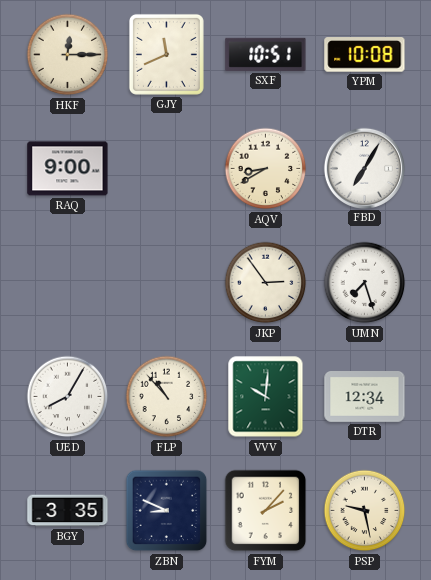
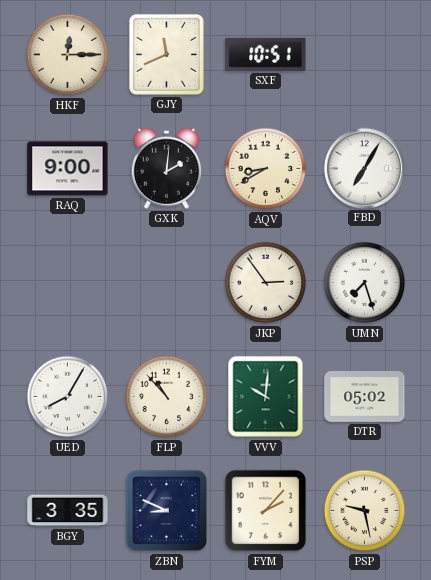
YPM: 10:08 -> none
GXK: none -> 2:01
DTR: 12:34 -> 05:02
